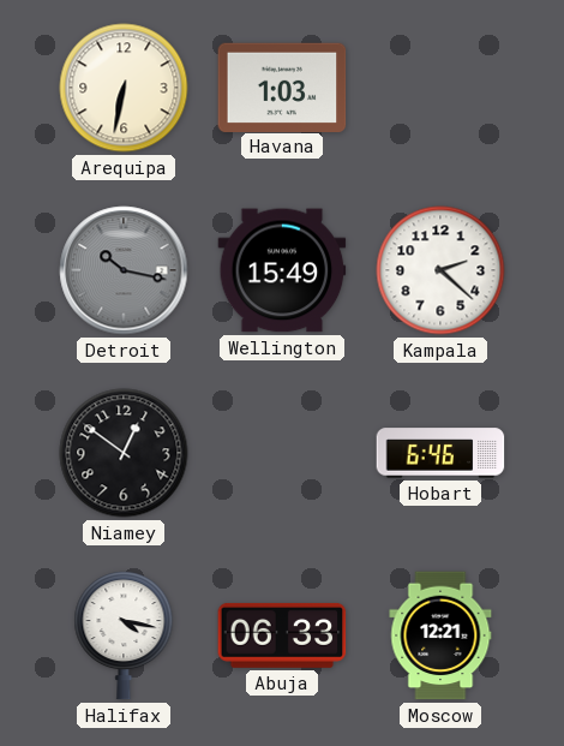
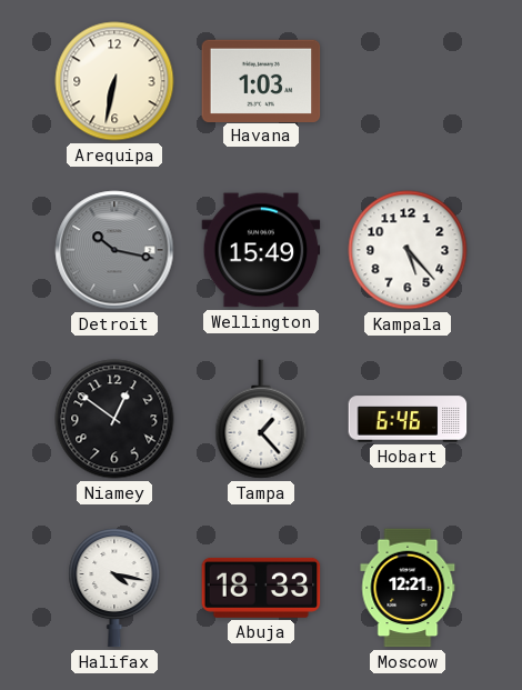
Kampala: 2:22 -> 5:23
Tampa: none -> 1:23
Abuja: 06:33 -> 18:33
